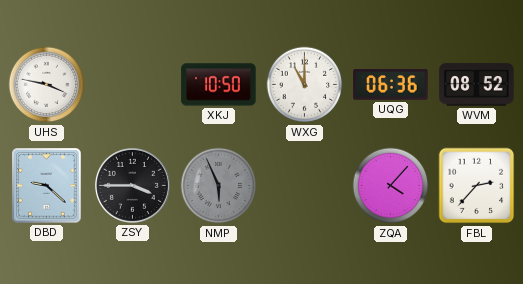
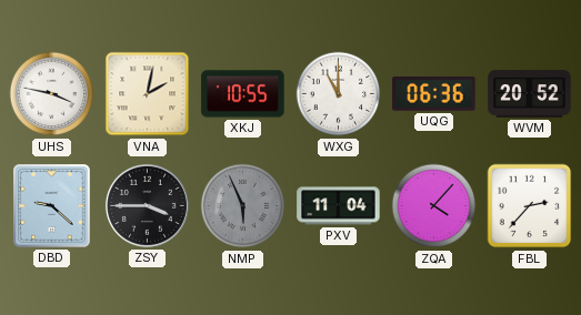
VNA: none -> 2:02
XKJ: 10:50 -> 10:55
WVM: 08:52 -> 20:52
PXV: none -> 11:04
